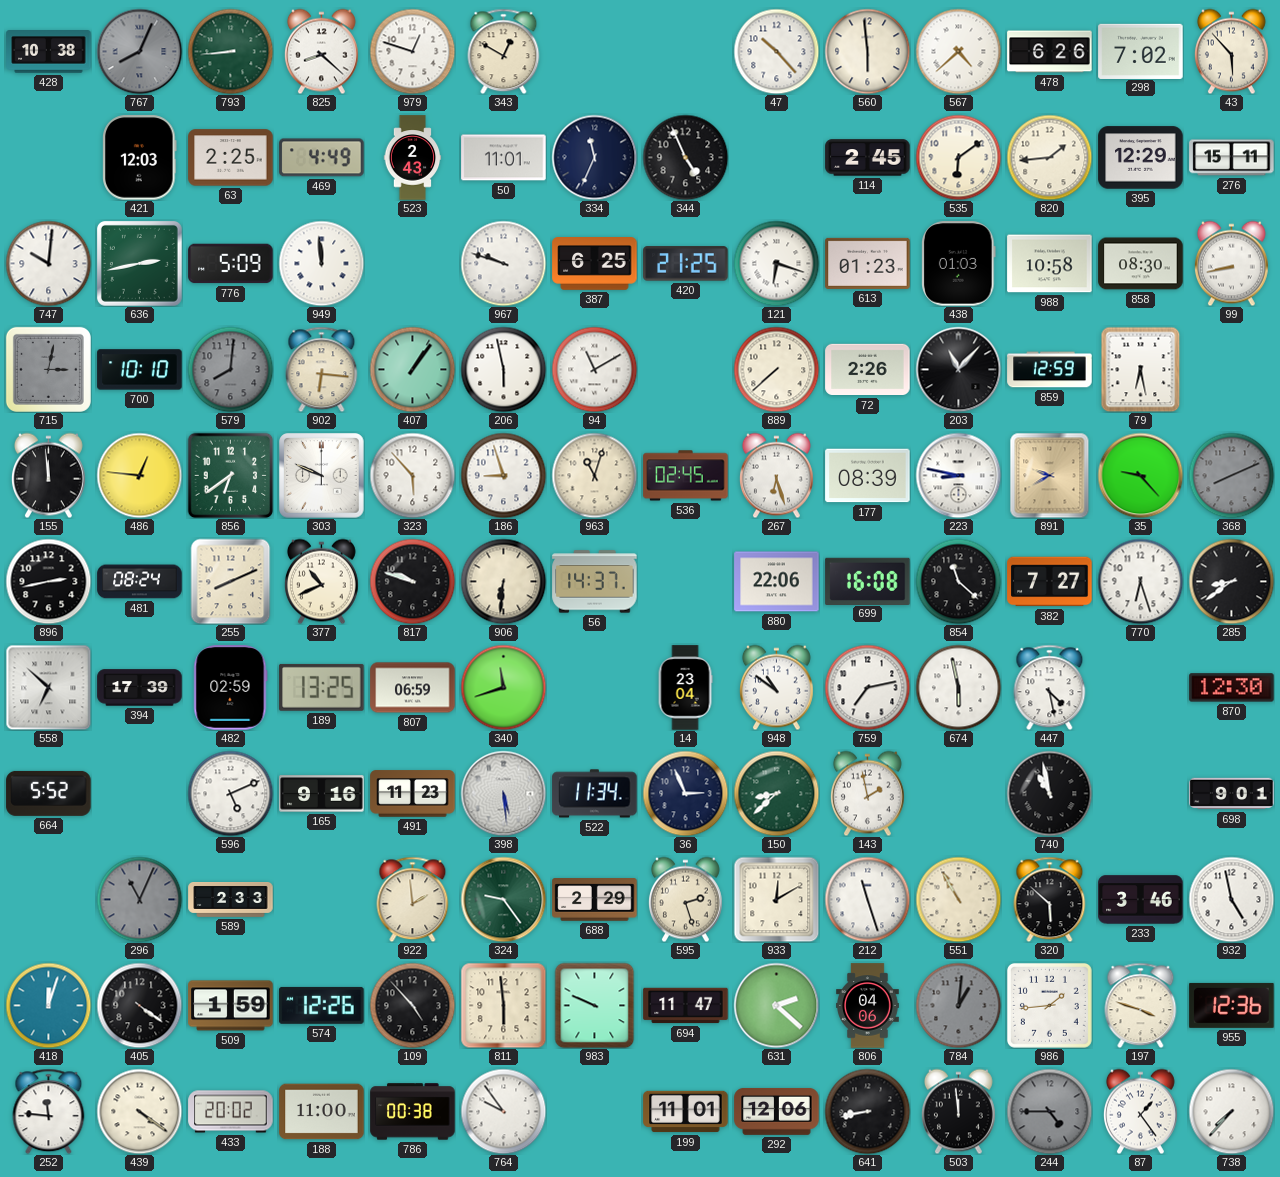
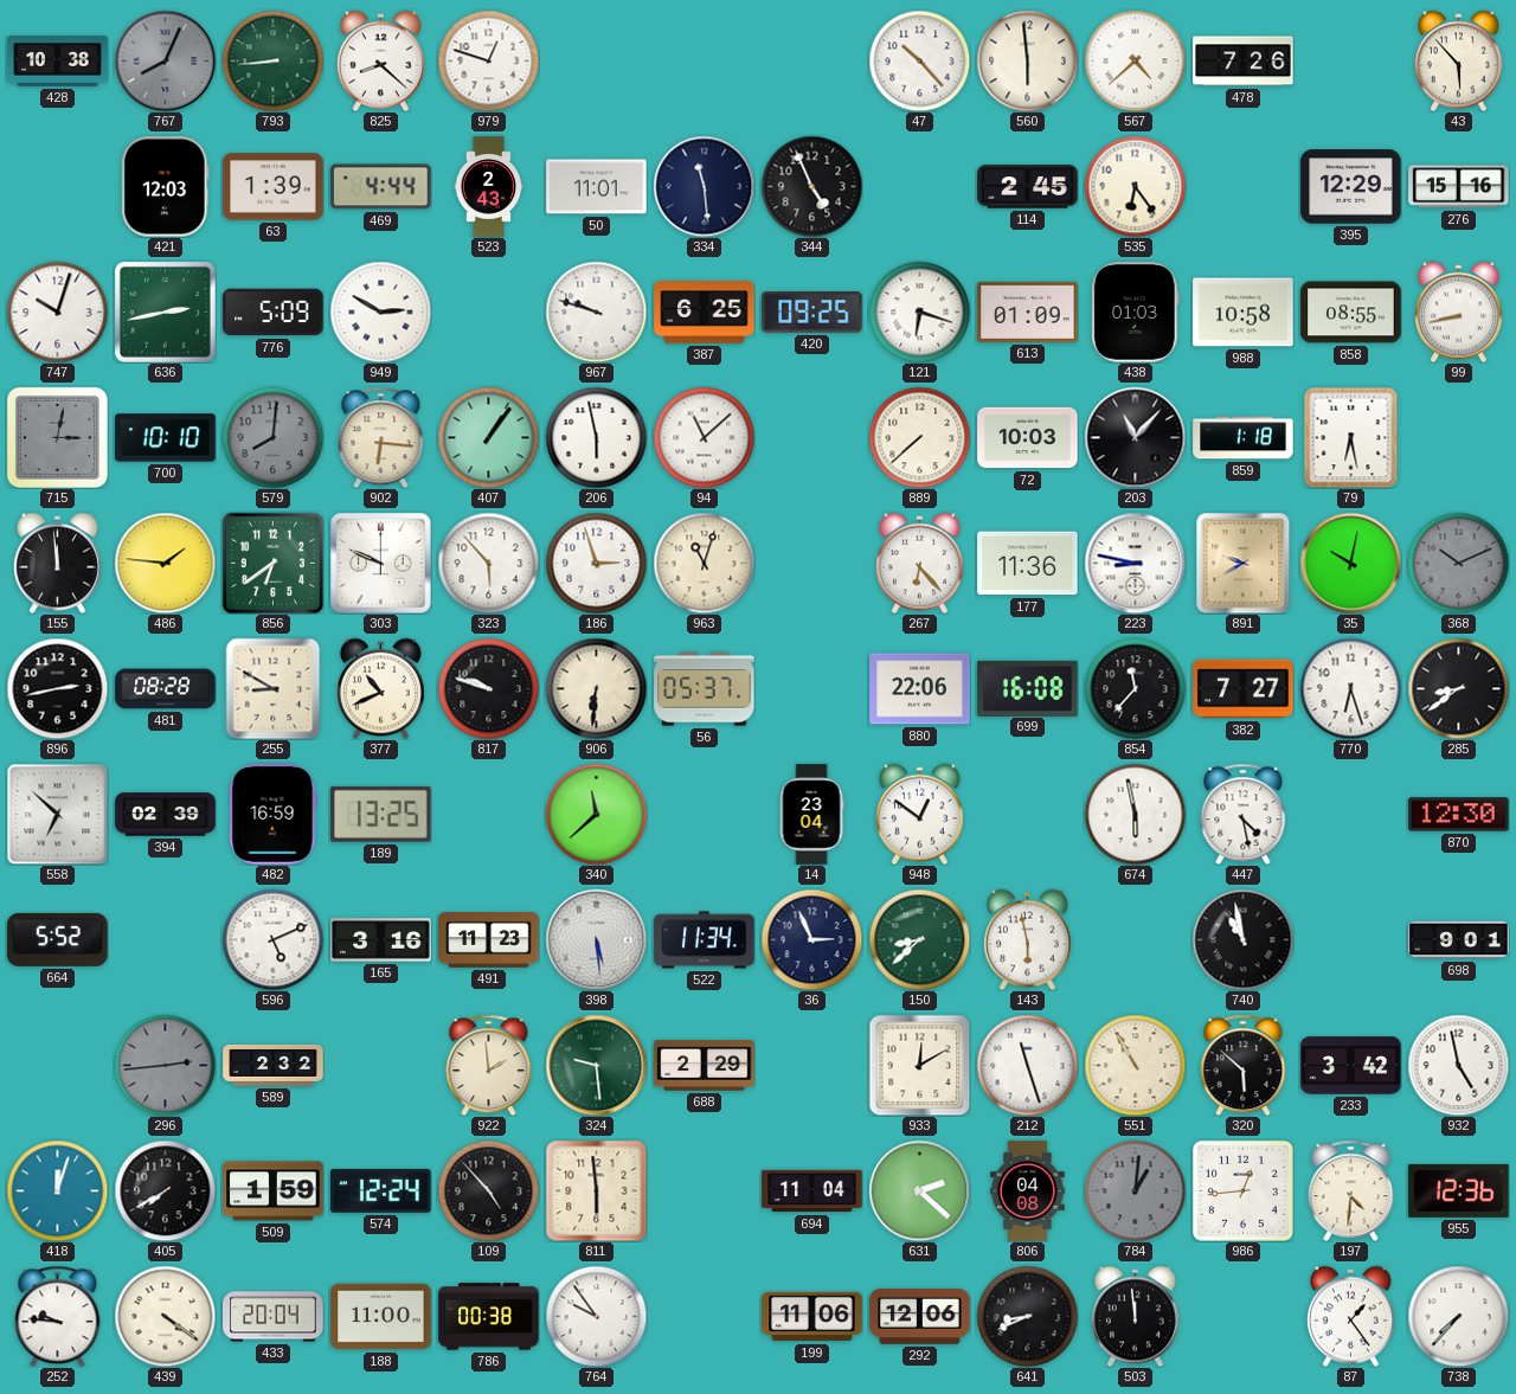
343: 12:50 -> none
478: 6:26 -> 7:26
298: 7:02 -> none
63: 2:25 -> 1:39
469: 4:49 -> 4:44
334: 11:34 -> 11:29
535: 6:09 -> 6:24
820: 1:44 -> none
276: 15:11 -> 15:16
747: 10:01 -> 10:03
949: 11:59 -> 2:50
420: 21:25 -> 09:25
613: 01:23 -> 01:09
858: 08:30 -> 08:55
94: 11:10 -> 11:08
72: 2:26 -> 10:03
859: 12:59 -> 1:18
486: 12:46 -> 1:46
186: 8:57 -> 2:57
536: 02:45 -> none
267: 6:27 -> 6:23
177: 08:39 -> 11:36
35: 9:23 -> 10:02
368: 8:11 -> 10:11
481: 08:24 -> 08:28
255: 8:11 -> 8:50
56: 14:37 -> 05:37
854: 11:22 -> 11:37
394: 17:39 -> 02:39
482: 02:59 -> 16:59
807: 06:59 -> none
340: 11:42 -> 11:38
948: 10:51 -> 12:51
759: 7:13 -> none
165: 9:16 -> 3:16
143: 1:58 -> 5:58
296: 11:04 -> 2:44
589: 2:33 -> 2:32
324: 9:24 -> 9:29
595: 2:27 -> none
233: 3:46 -> 3:42
405: 4:21 -> 7:40
574: 12:26 -> 12:24
983: 9:49 -> none
694: 11:47 -> 11:04
806: 04:06 -> 04:08
986: 1:44 -> 12:44
197: 3:48 -> 4:31
252: 11:46 -> 9:46
433: 20:02 -> 20:04
199: 11:01 -> 11:06
641: 8:43 -> 8:41
244: 4:45 -> none
